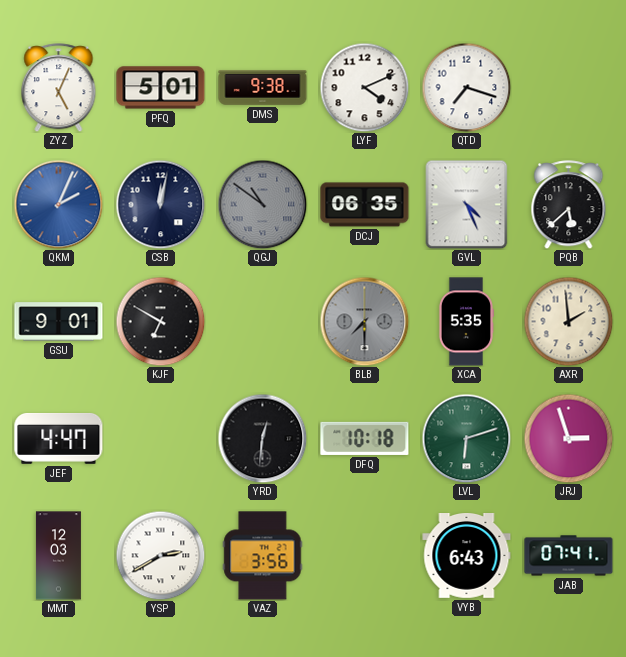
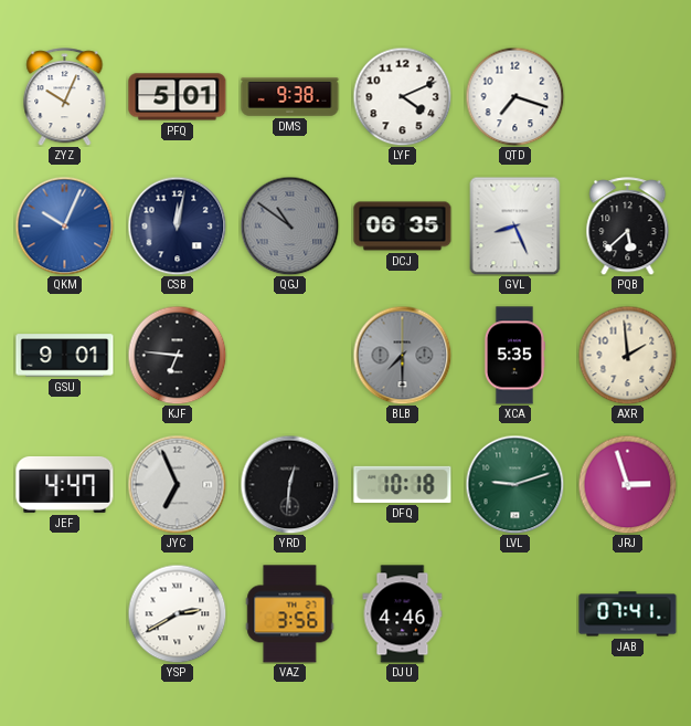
ZYZ: 5:04 -> 10:04
QKM: 2:04 -> 10:04
GVL: 4:26 -> 8:26
KJF: 6:50 -> 6:46
JYC: none -> 6:56
LVL: 6:12 -> 9:12
MMT: 12:03 -> none
DJU: none -> 4:46
VYB: 6:43 -> none
